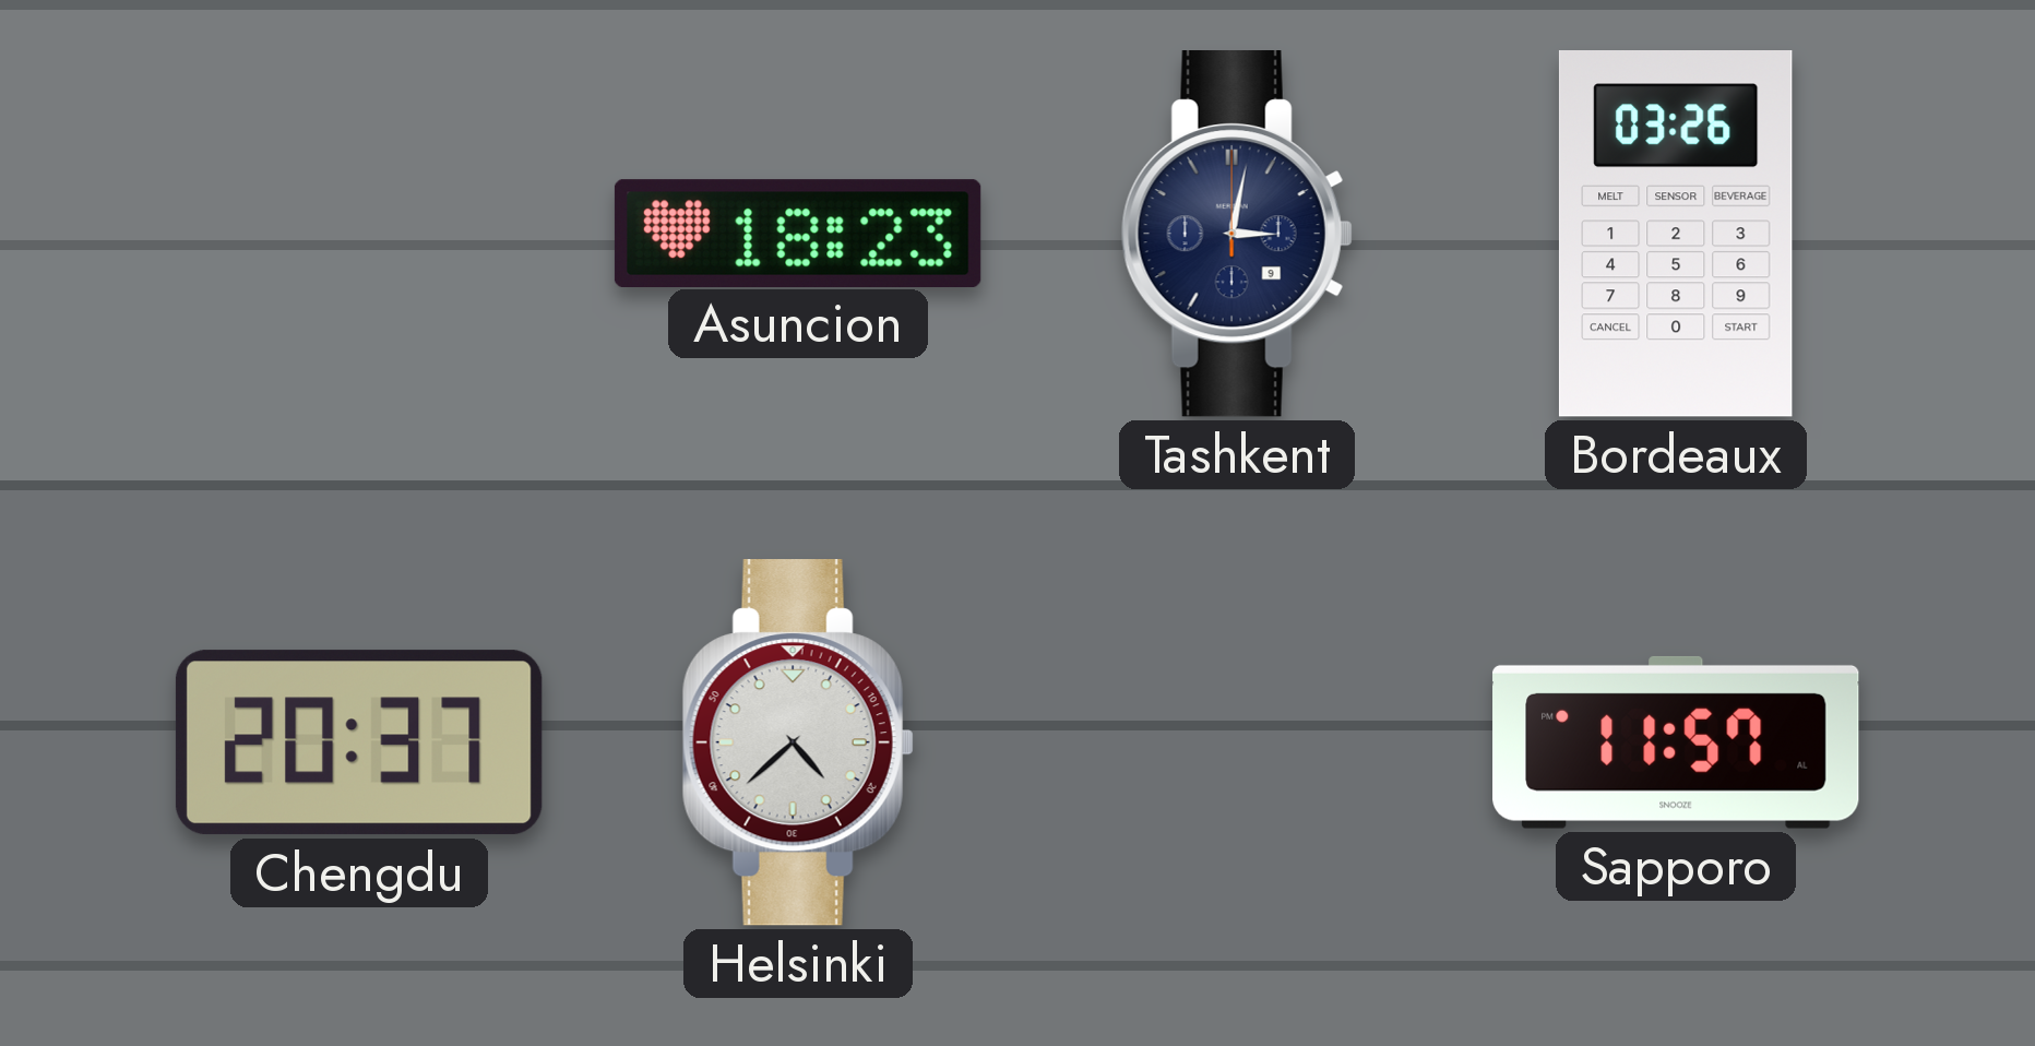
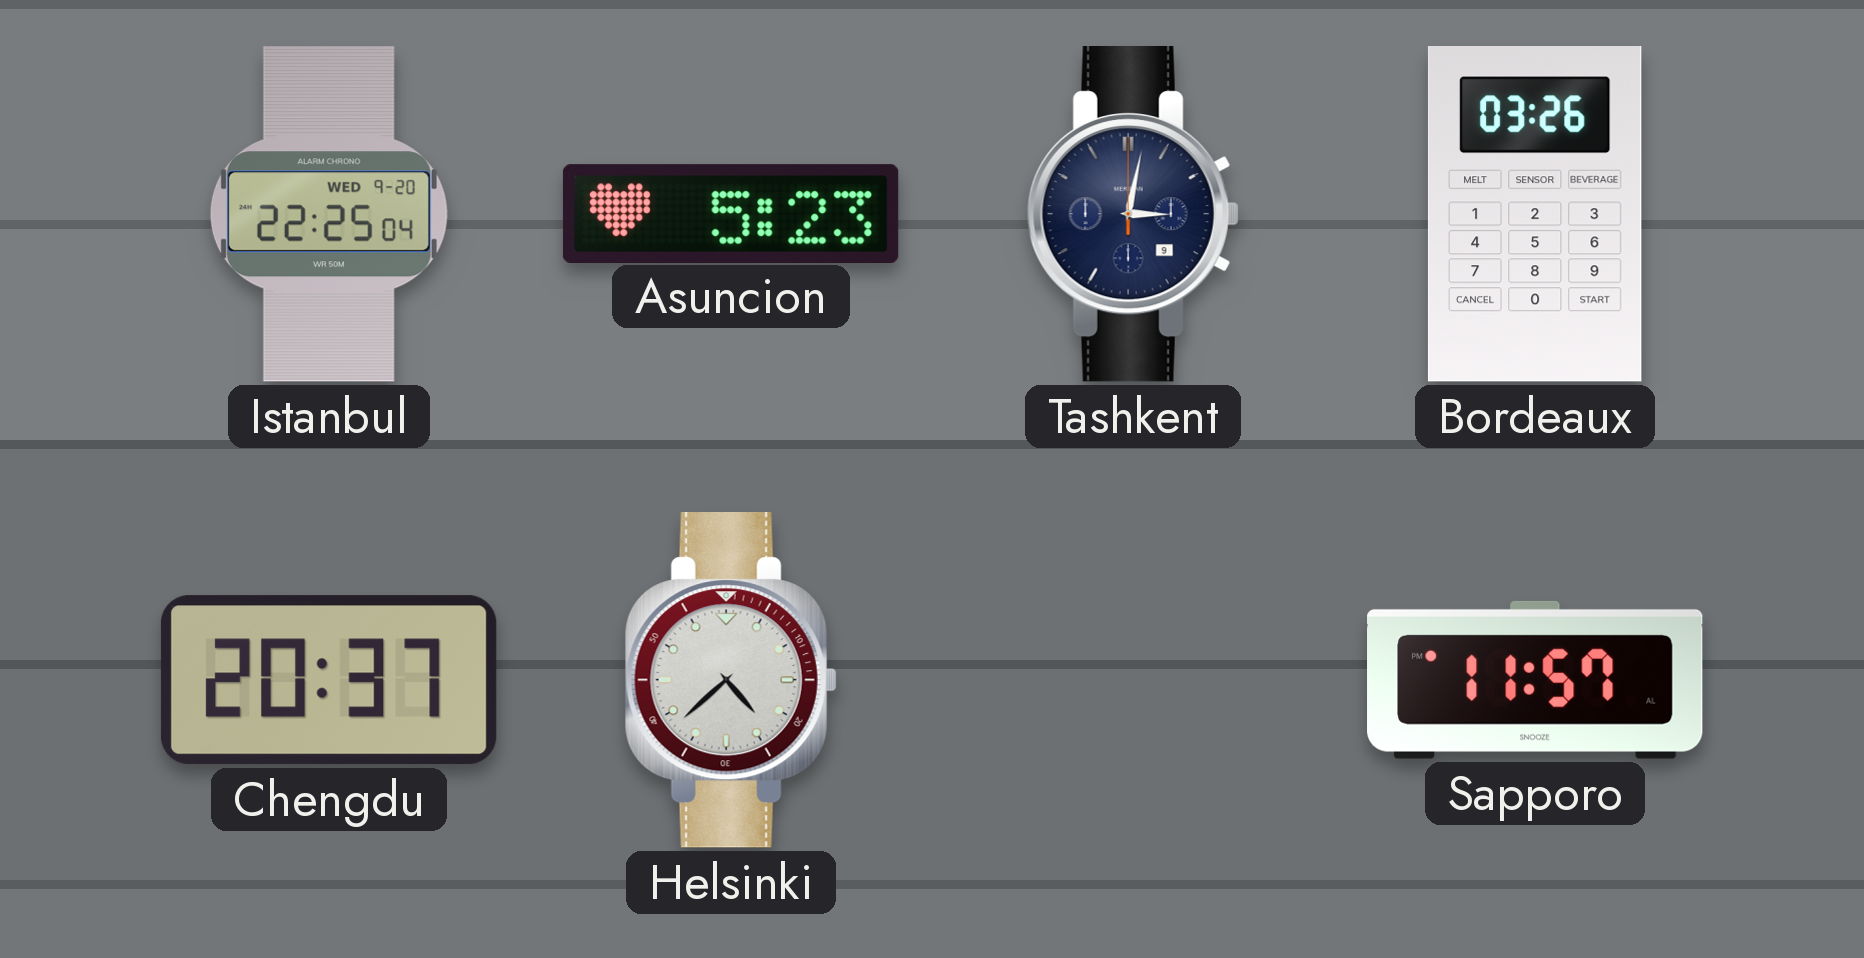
Istanbul: none -> 22:25
Asuncion: 18:23 -> 5:23
